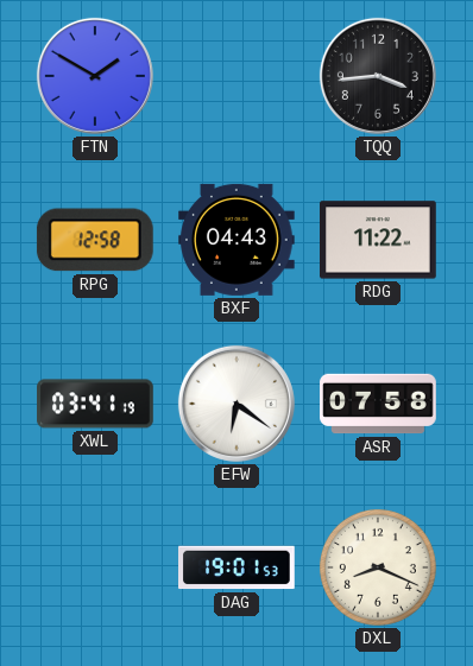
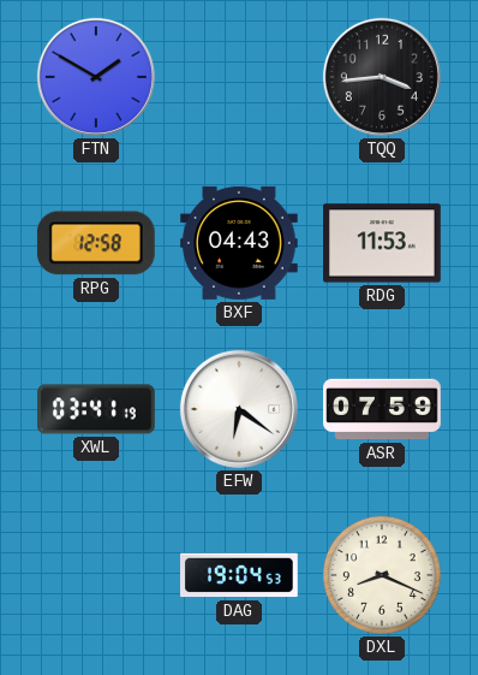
RDG: 11:22 -> 11:53
ASR: 07:58 -> 07:59
DAG: 19:01 -> 19:04
